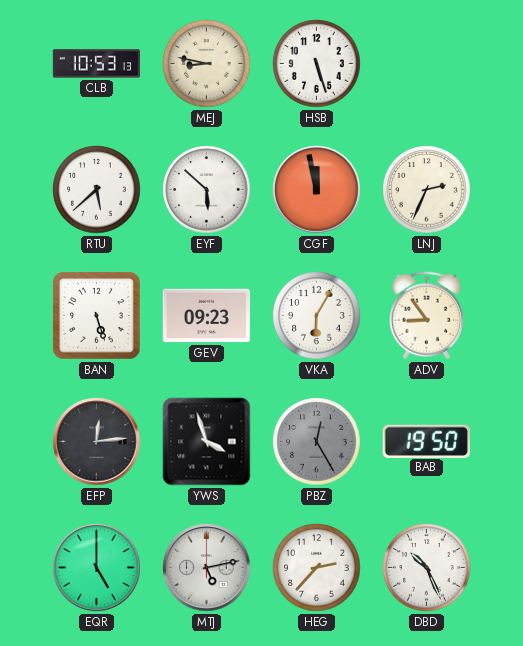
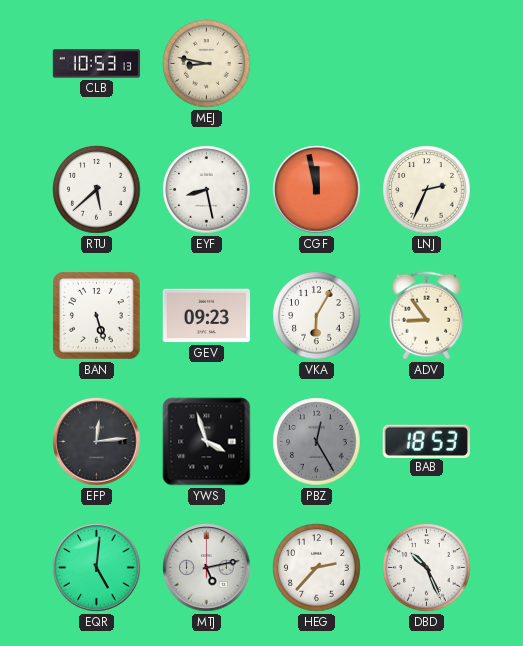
HSB: 5:27 -> none
EYF: 5:52 -> 8:28
BAB: 19:50 -> 18:53
EQR: 5:00 -> 5:01
